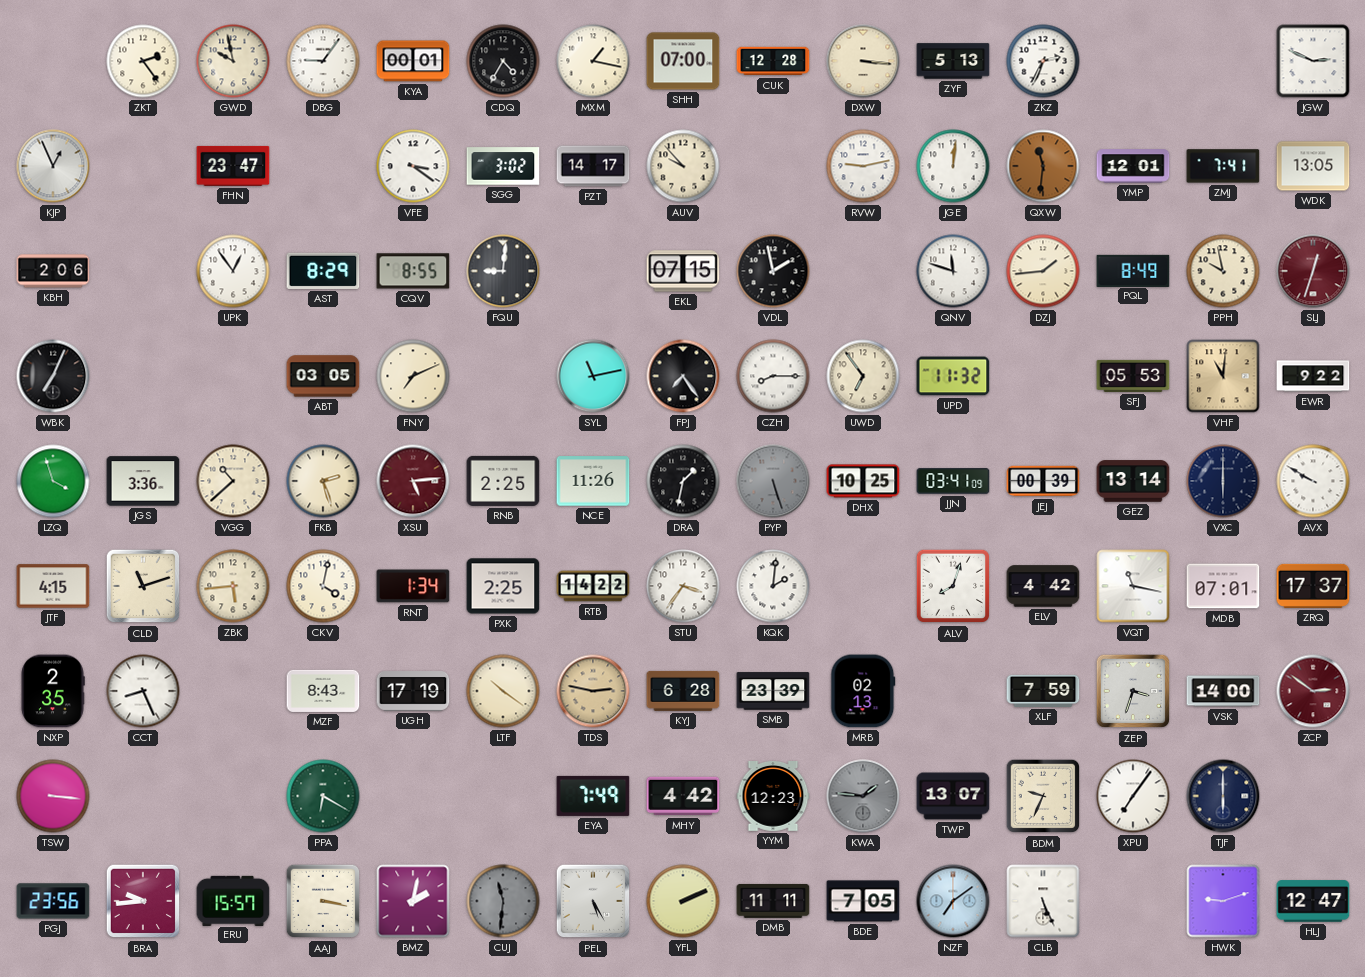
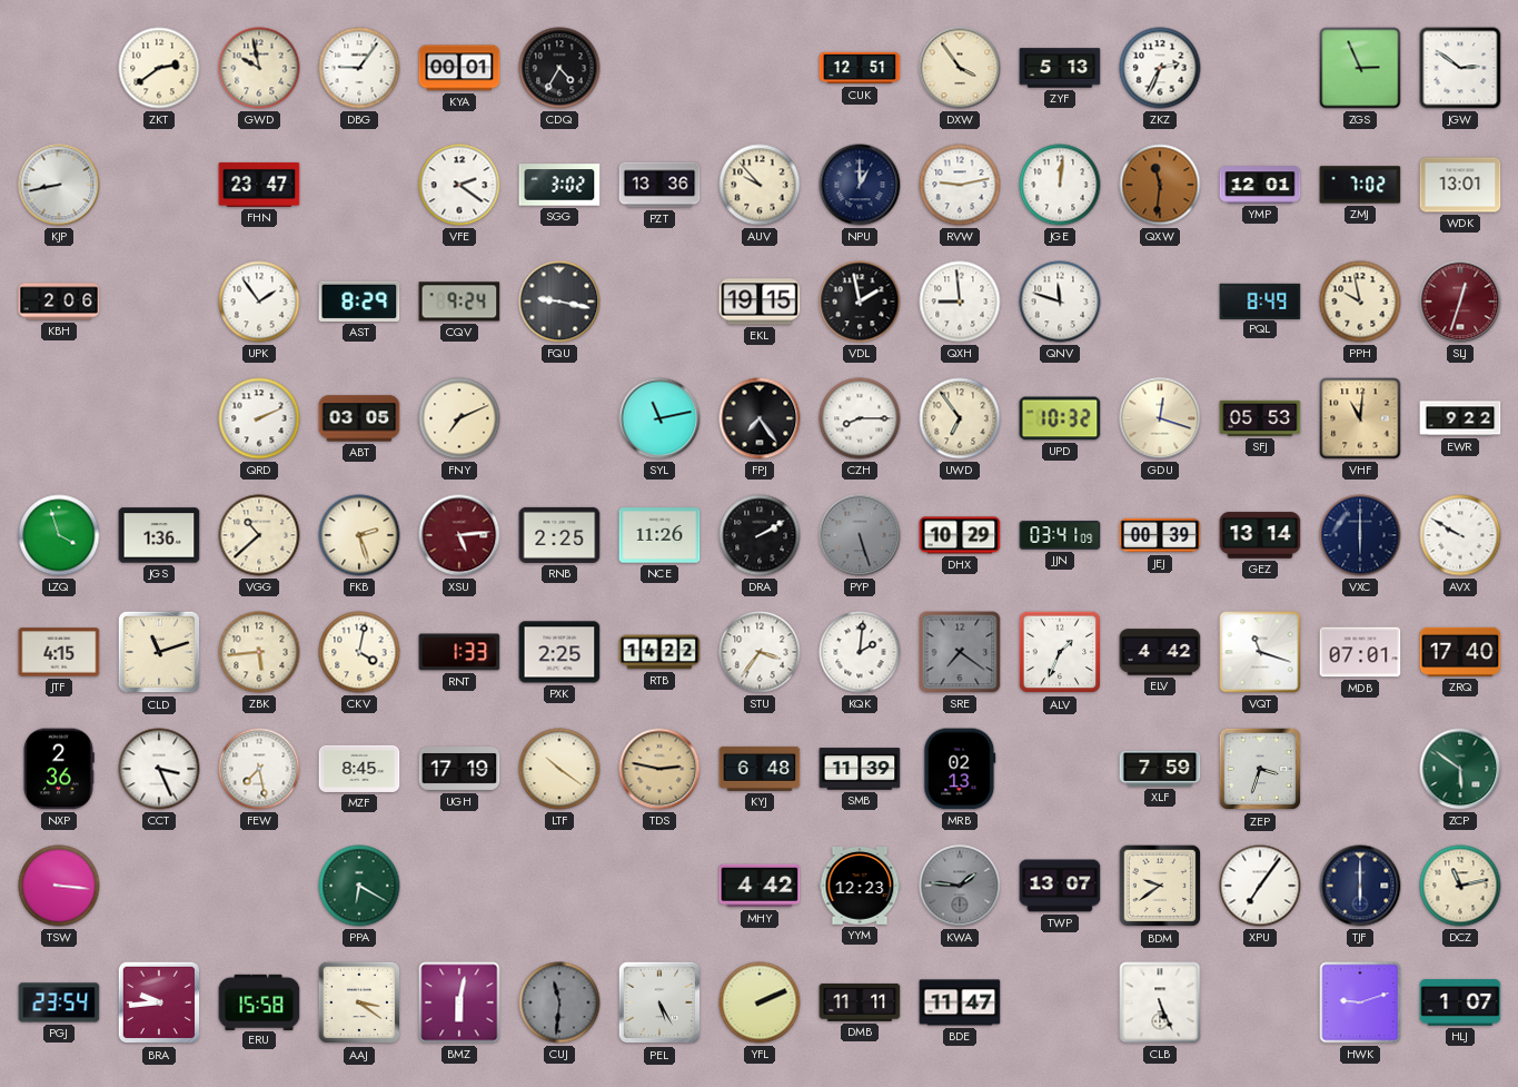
ZKT: 2:24 -> 2:39
MXM: 1:17 -> none
SHH: 07:00 -> none
CUK: 12:28 -> 12:51
DXW: 3:16 -> 3:54
ZGS: none -> 2:56
JGW: 2:49 -> 2:51
KJP: 12:56 -> 8:43
VFE: 3:21 -> 2:21
PZT: 14:17 -> 13:36
NPU: none -> 1:00
ZMJ: 7:41 -> 7:02
WDK: 13:05 -> 13:01
UPK: 12:54 -> 1:54
CQV: 8:55 -> 9:24
FQU: 9:01 -> 9:17
EKL: 07:15 -> 19:15
QXH: none -> 8:59
DZJ: 1:44 -> none
WBK: 7:04 -> none
QRD: none -> 2:11
UPD: 11:32 -> 10:32
GDU: none -> 12:18
JGS: 3:36 -> 1:36
DRA: 1:32 -> 2:10
DHX: 10:25 -> 10:29
RNT: 1:34 -> 1:33
SRE: none -> 7:21
ALV: 8:03 -> 1:34
VQT: 11:17 -> 11:18
ZRQ: 17:37 -> 17:40
NXP: 2:35 -> 2:36
CCT: 8:26 -> 3:26
FEW: none -> 7:28
MZF: 8:43 -> 8:45
KYJ: 6:28 -> 6:48
SMB: 23:39 -> 11:39
VSK: 14:00 -> none
ZCP: 2:51 -> 5:51
ZCP dial: burgundy -> green
EYA: 7:49 -> none
BDM: 9:34 -> 9:39
DCZ: none -> 11:13
PGJ: 23:56 -> 23:54
ERU: 15:57 -> 15:58
AAJ: 3:17 -> 3:21
BMZ: 2:02 -> 6:02
BDE: 7:05 -> 11:47
NZF: 7:09 -> none
HLJ: 12:47 -> 1:07
